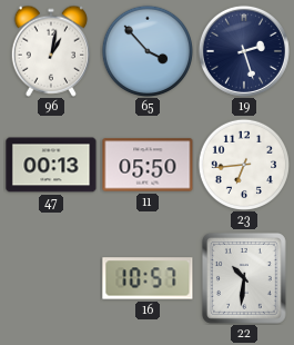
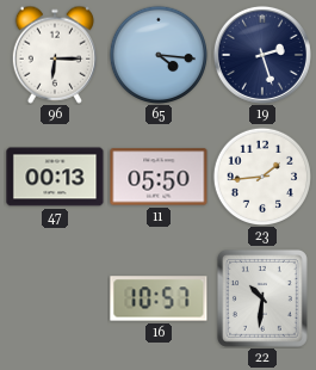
96: 1:02 -> 6:15
65: 3:53 -> 4:16
23: 6:44 -> 1:44
